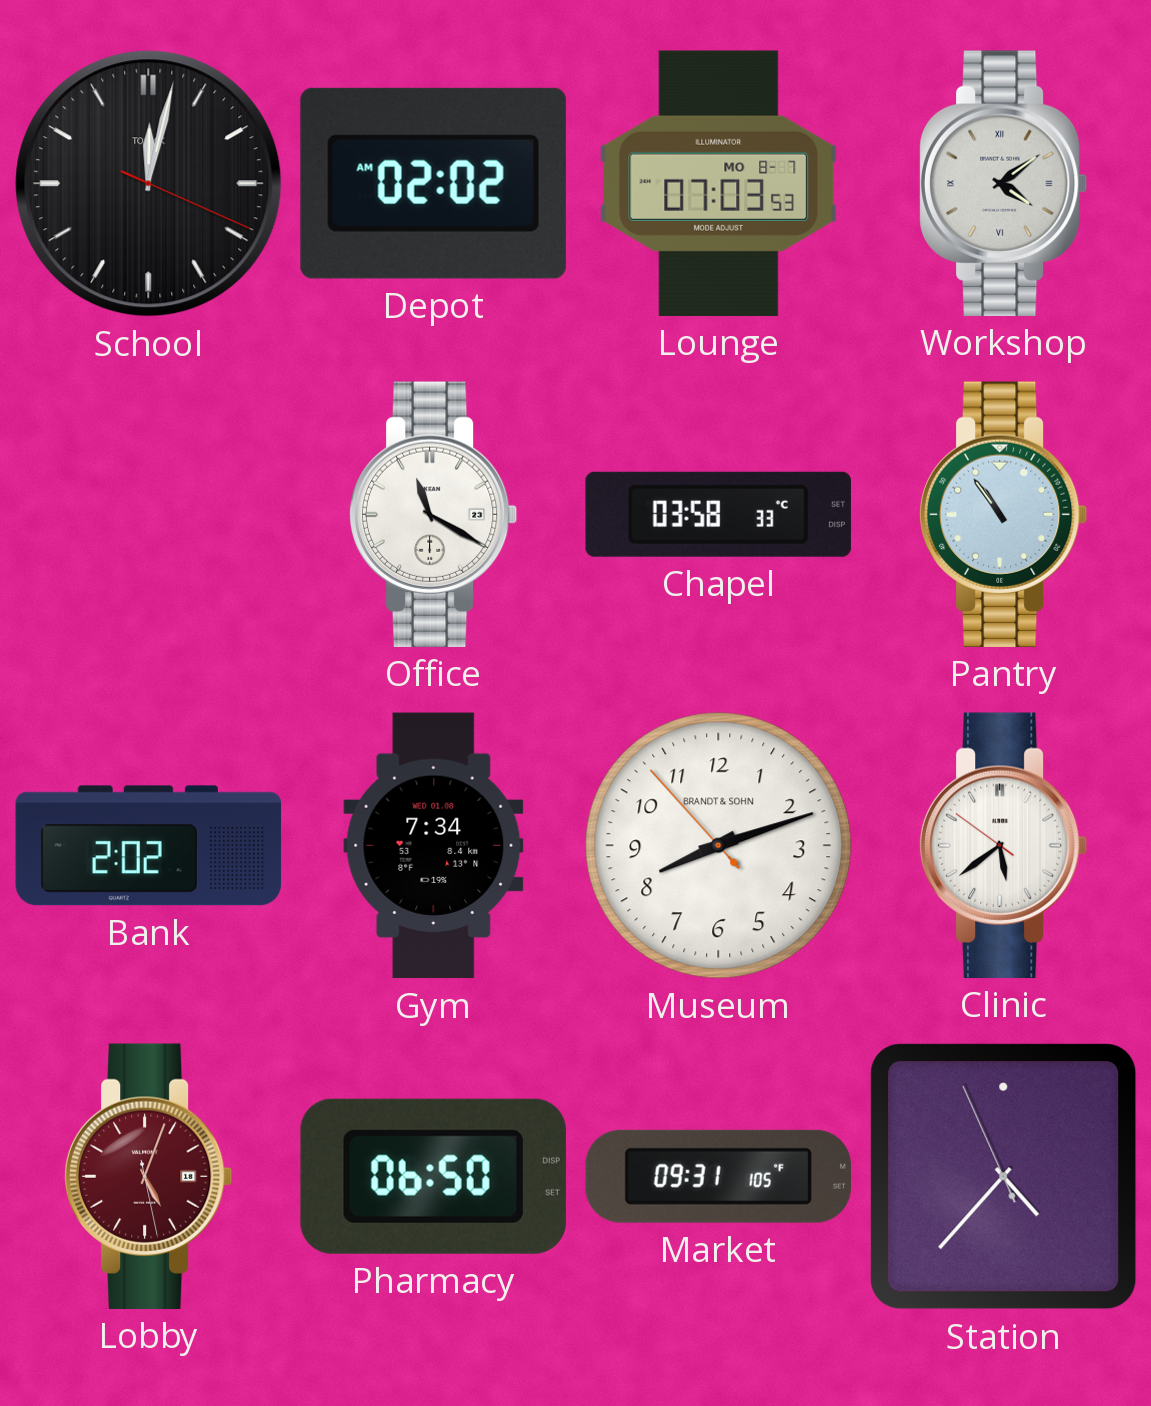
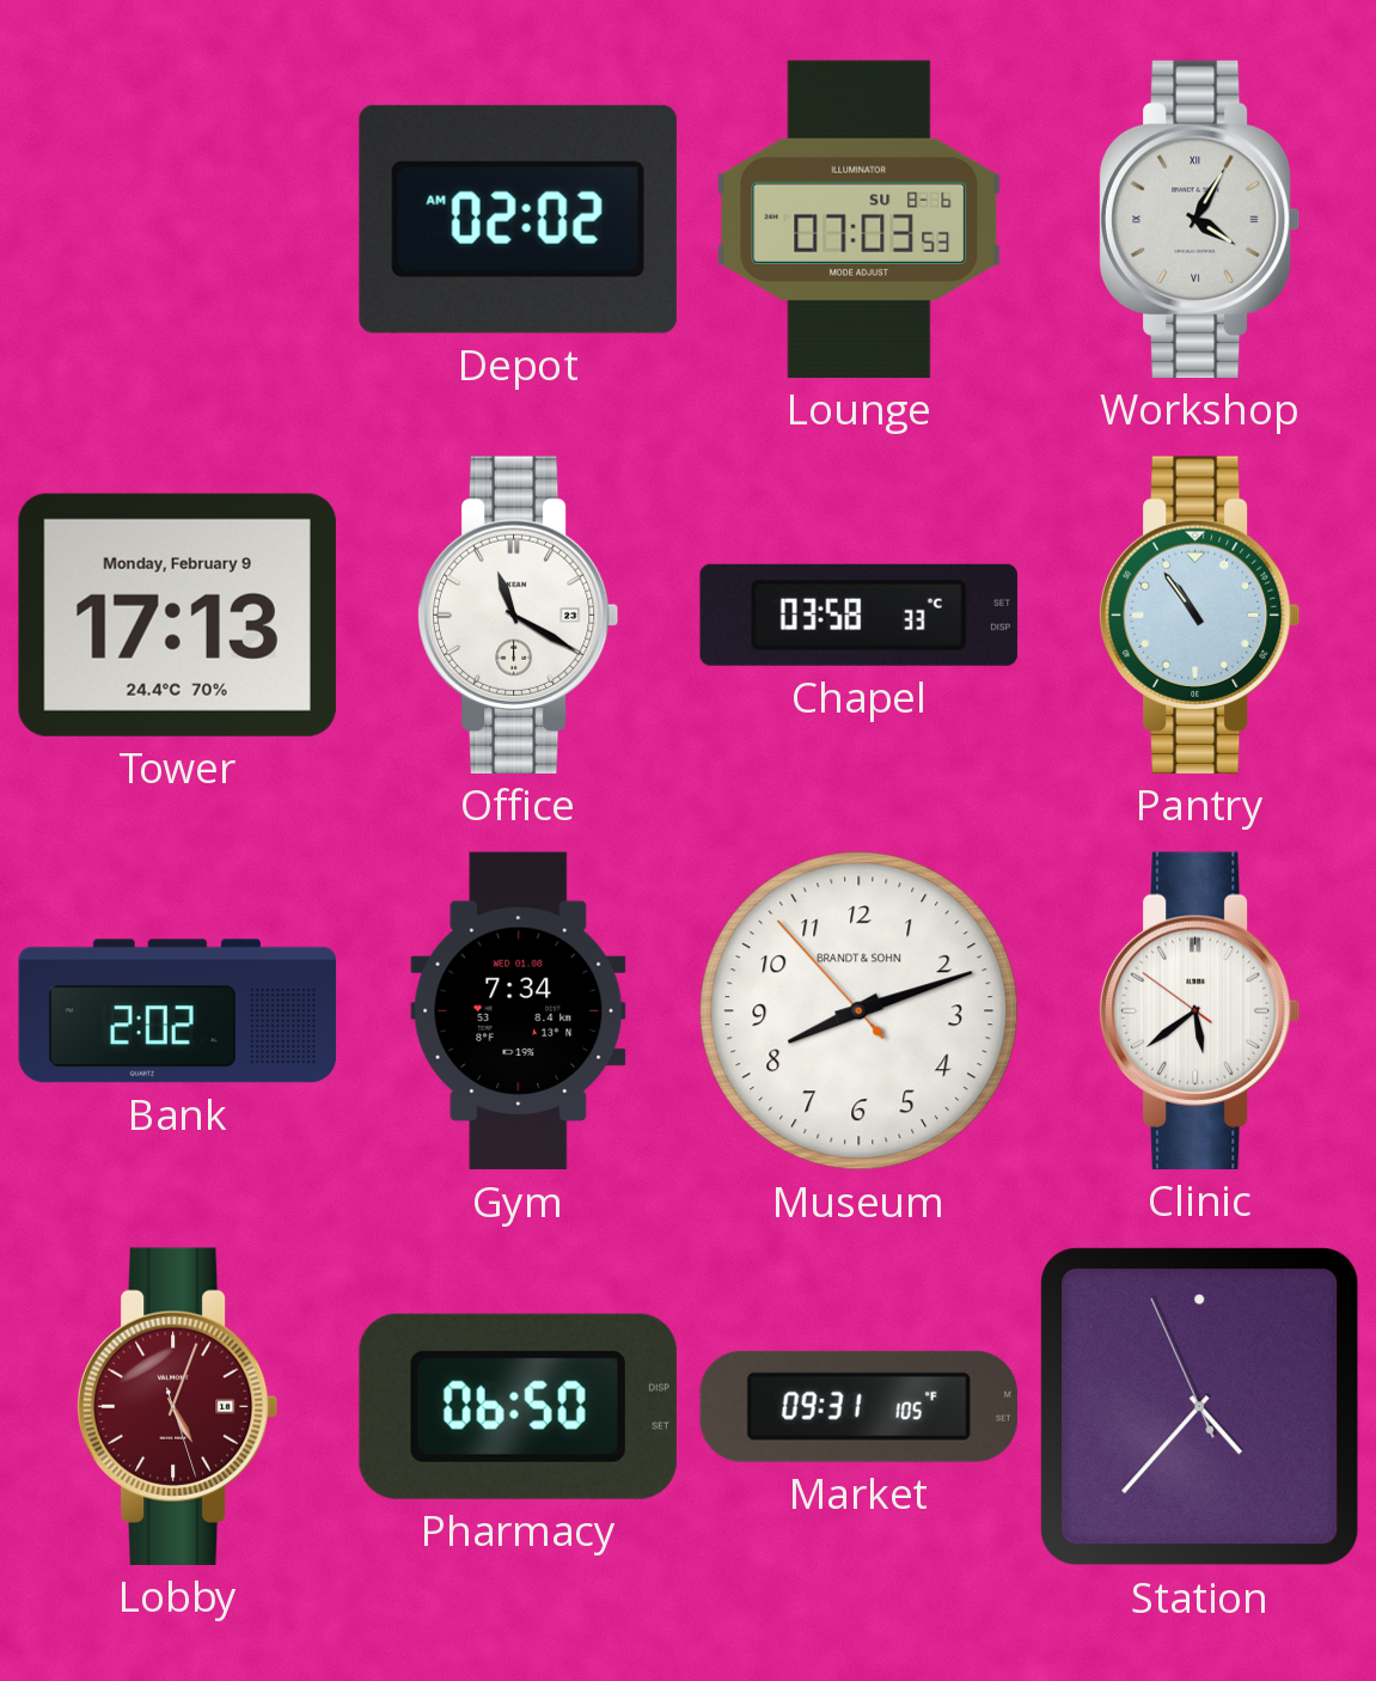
School: 12:02 -> none
Lounge date: MO 8-7 -> SU 8-6
Workshop: 4:09 -> 4:05
Tower: none -> 17:13
Lobby: 5:03:28 -> 5:03:27
